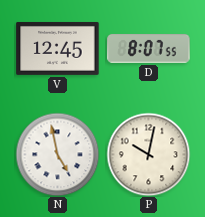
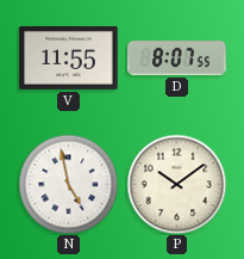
V: 12:45 -> 11:55
P: 10:02 -> 10:09
